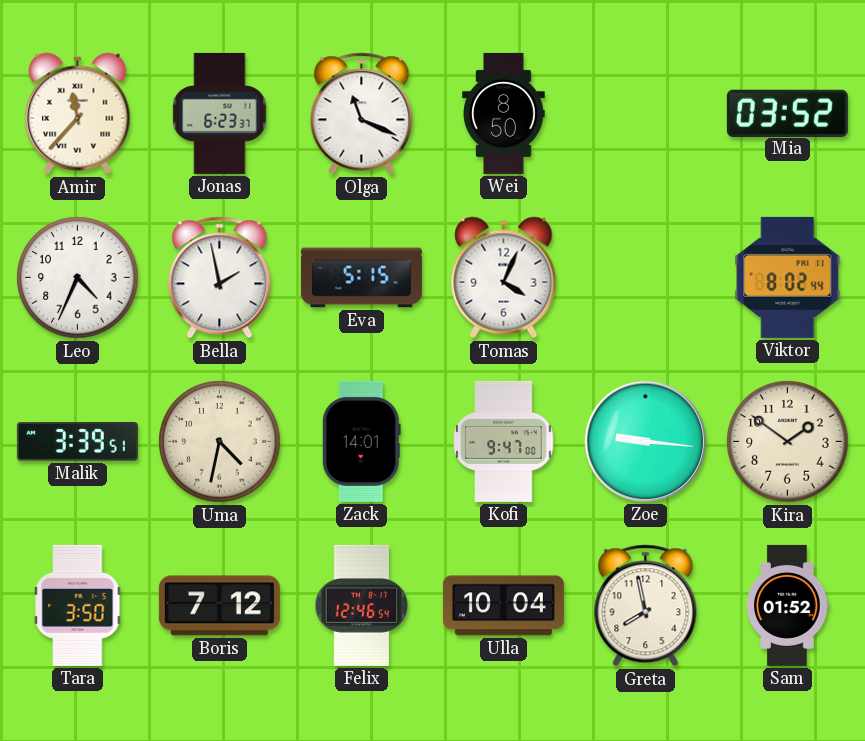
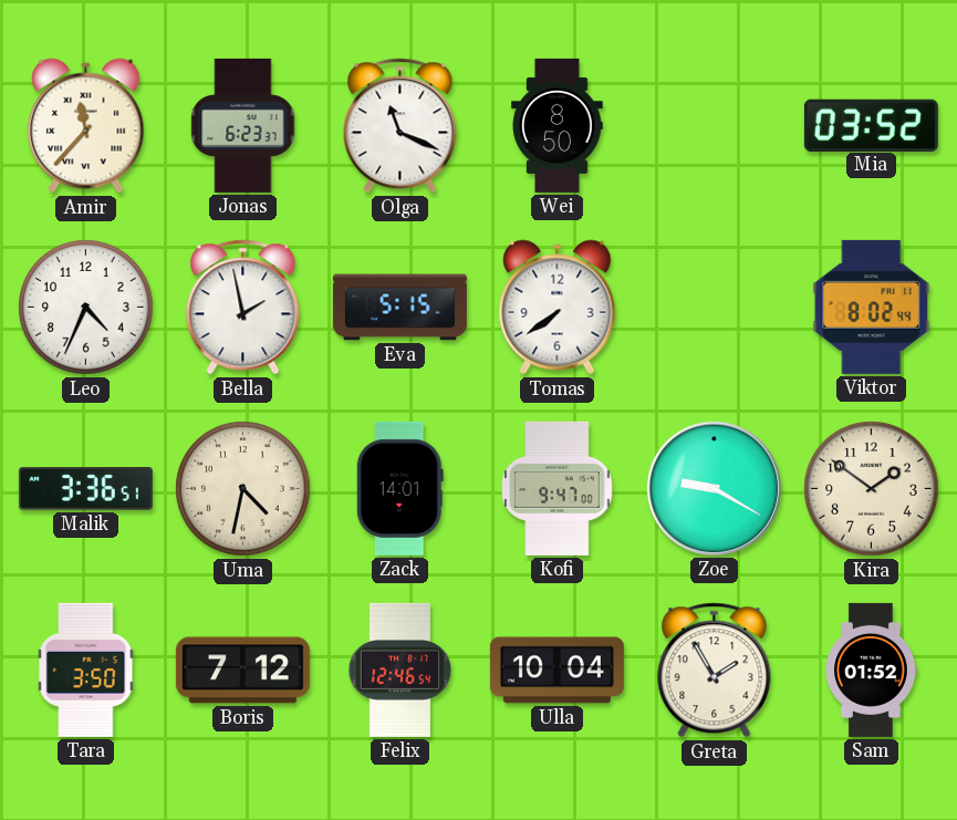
Tomas: 4:04 -> 7:39
Malik: 3:39 -> 3:36
Zoe: 9:16 -> 9:20
Greta: 7:58 -> 1:55
